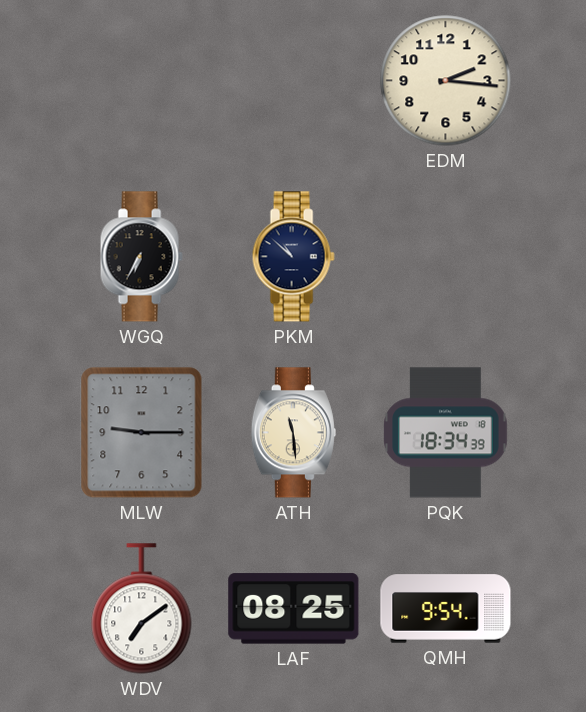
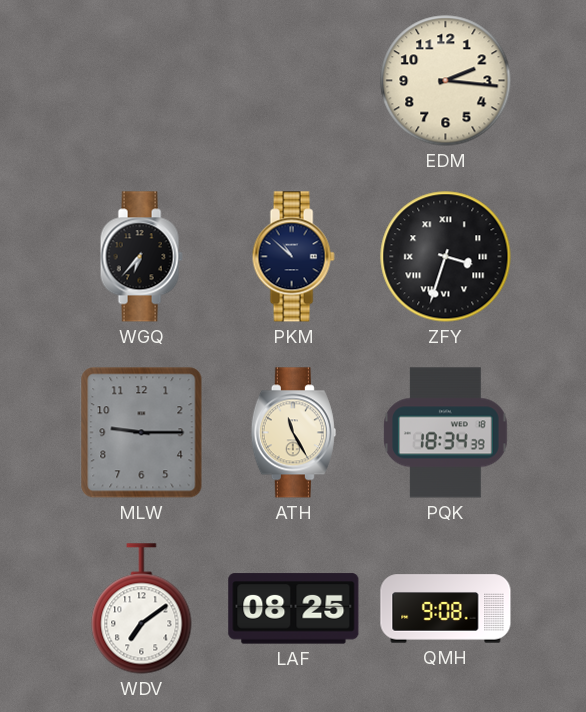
WGQ: 6:35 -> 6:37
ZFY: none -> 3:33
ATH: 11:29 -> 11:25
QMH: 9:54 -> 9:08
